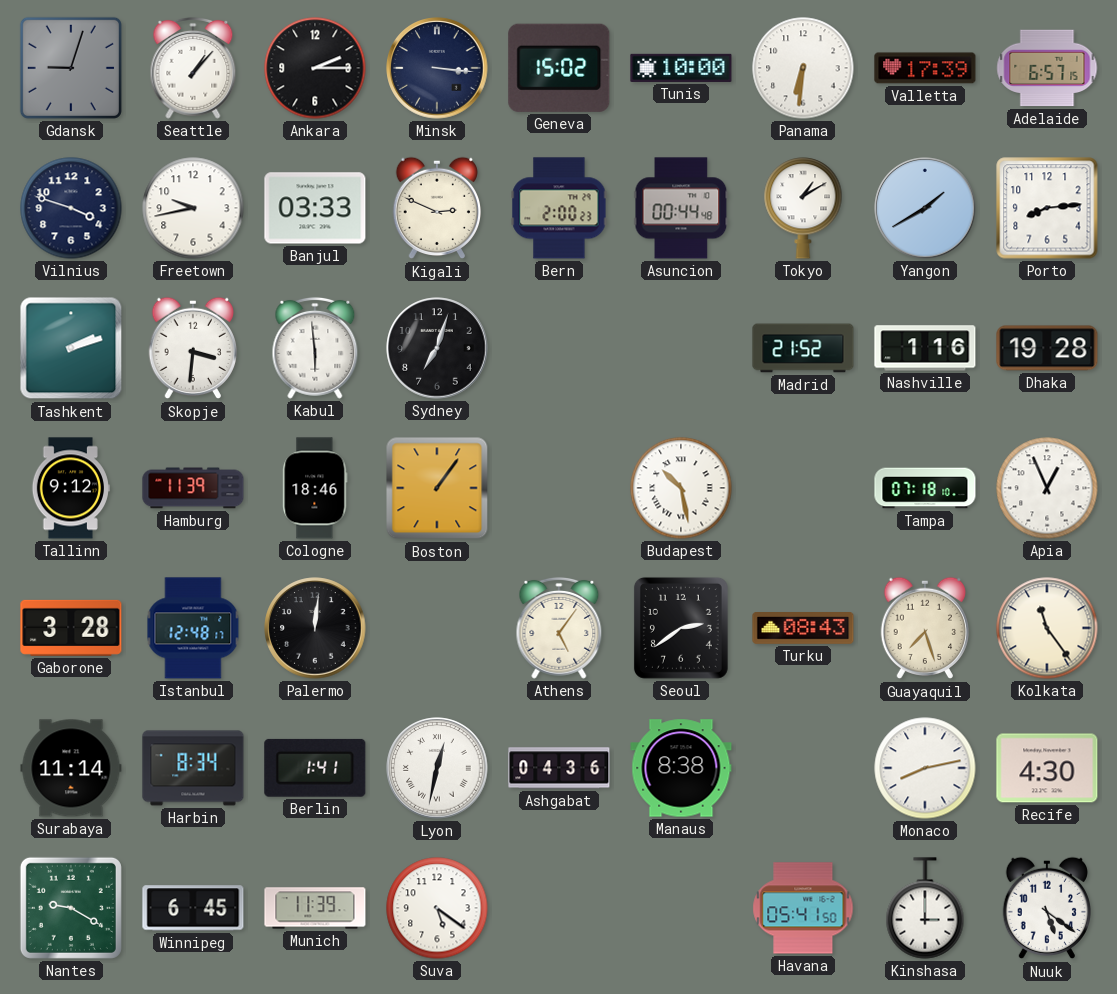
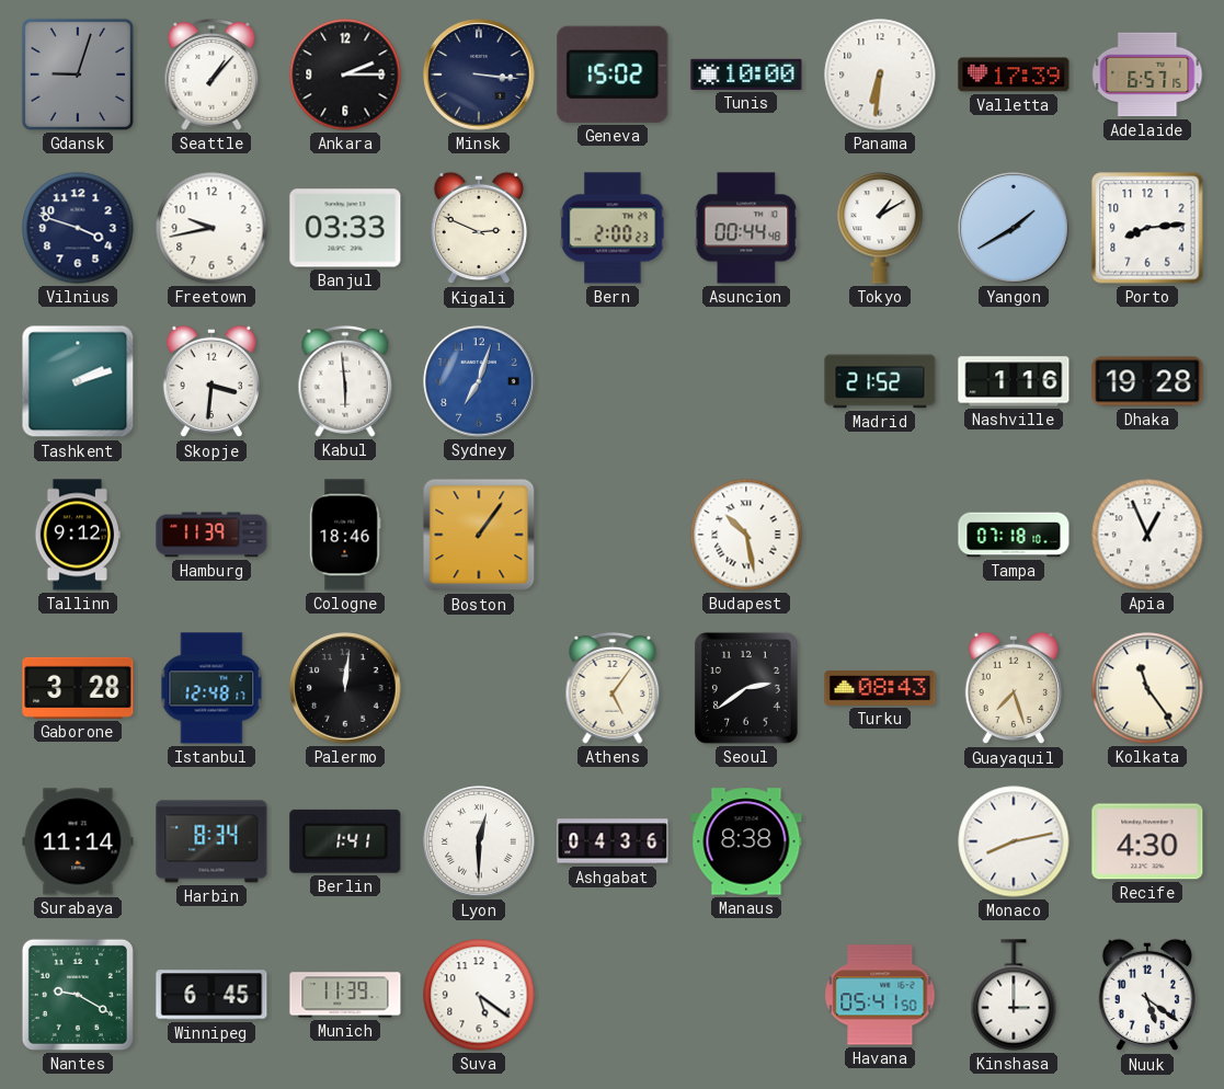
Sydney dial: black -> blue
Lyon: 12:32 -> 12:30
